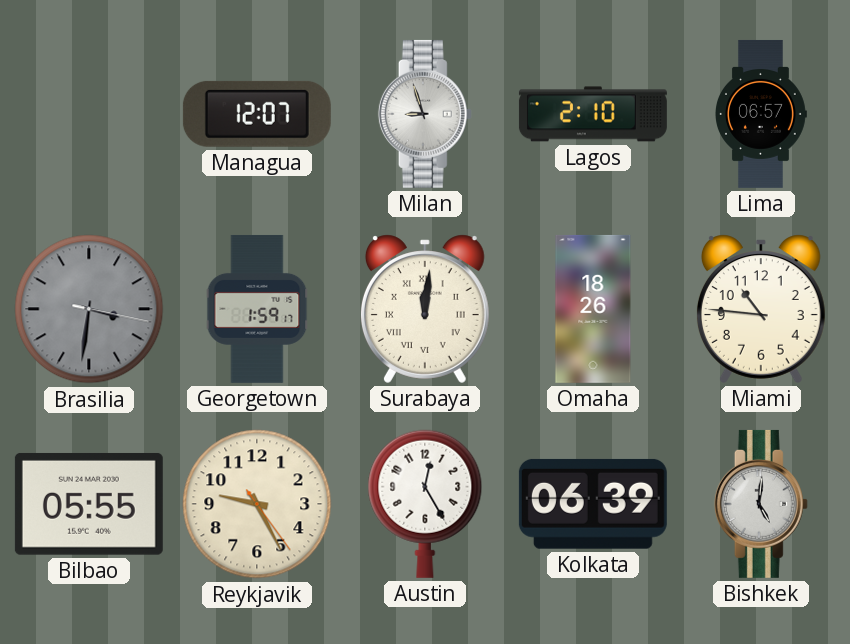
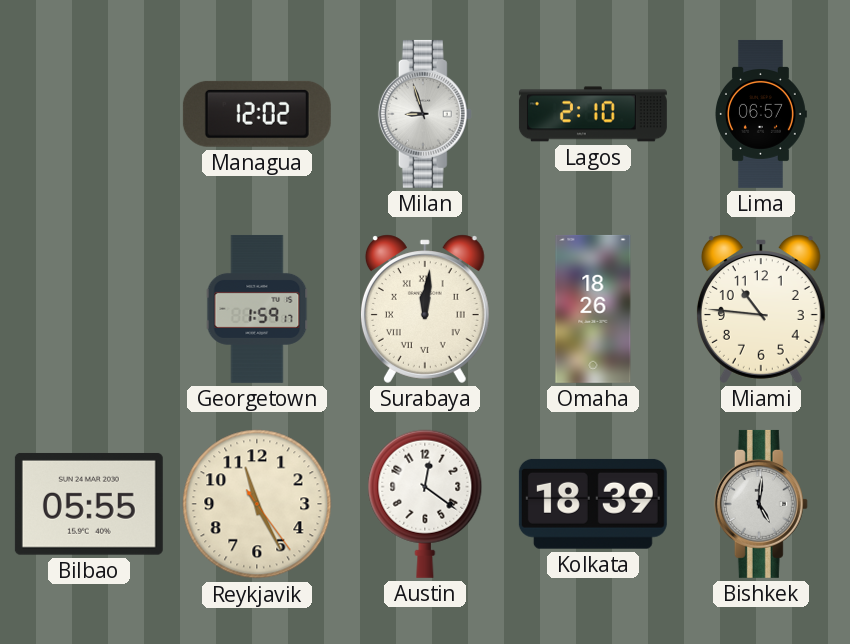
Managua: 12:07 -> 12:02
Brasilia: 3:31 -> none
Reykjavik: 9:25 -> 11:25
Austin: 12:25 -> 12:21
Kolkata: 06:39 -> 18:39
